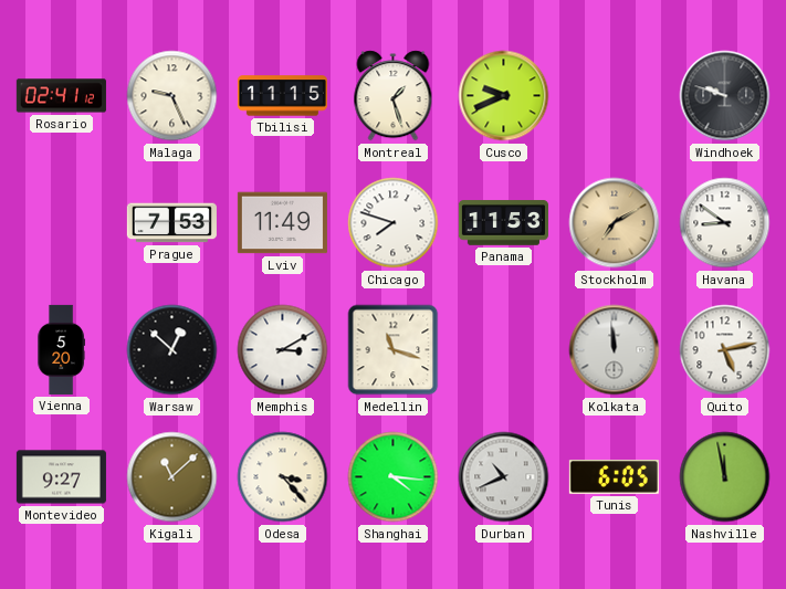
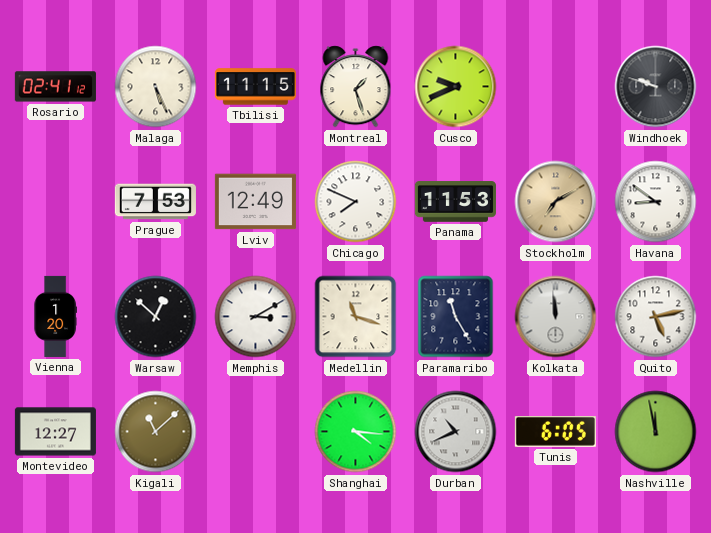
Malaga: 9:26 -> 5:26
Lviv: 11:49 -> 12:49
Chicago: 7:48 -> 7:49
Vienna: 5:20 -> 1:20
Paramaribo: none -> 11:25
Montevideo: 9:27 -> 12:27
Odesa: 3:23 -> none
